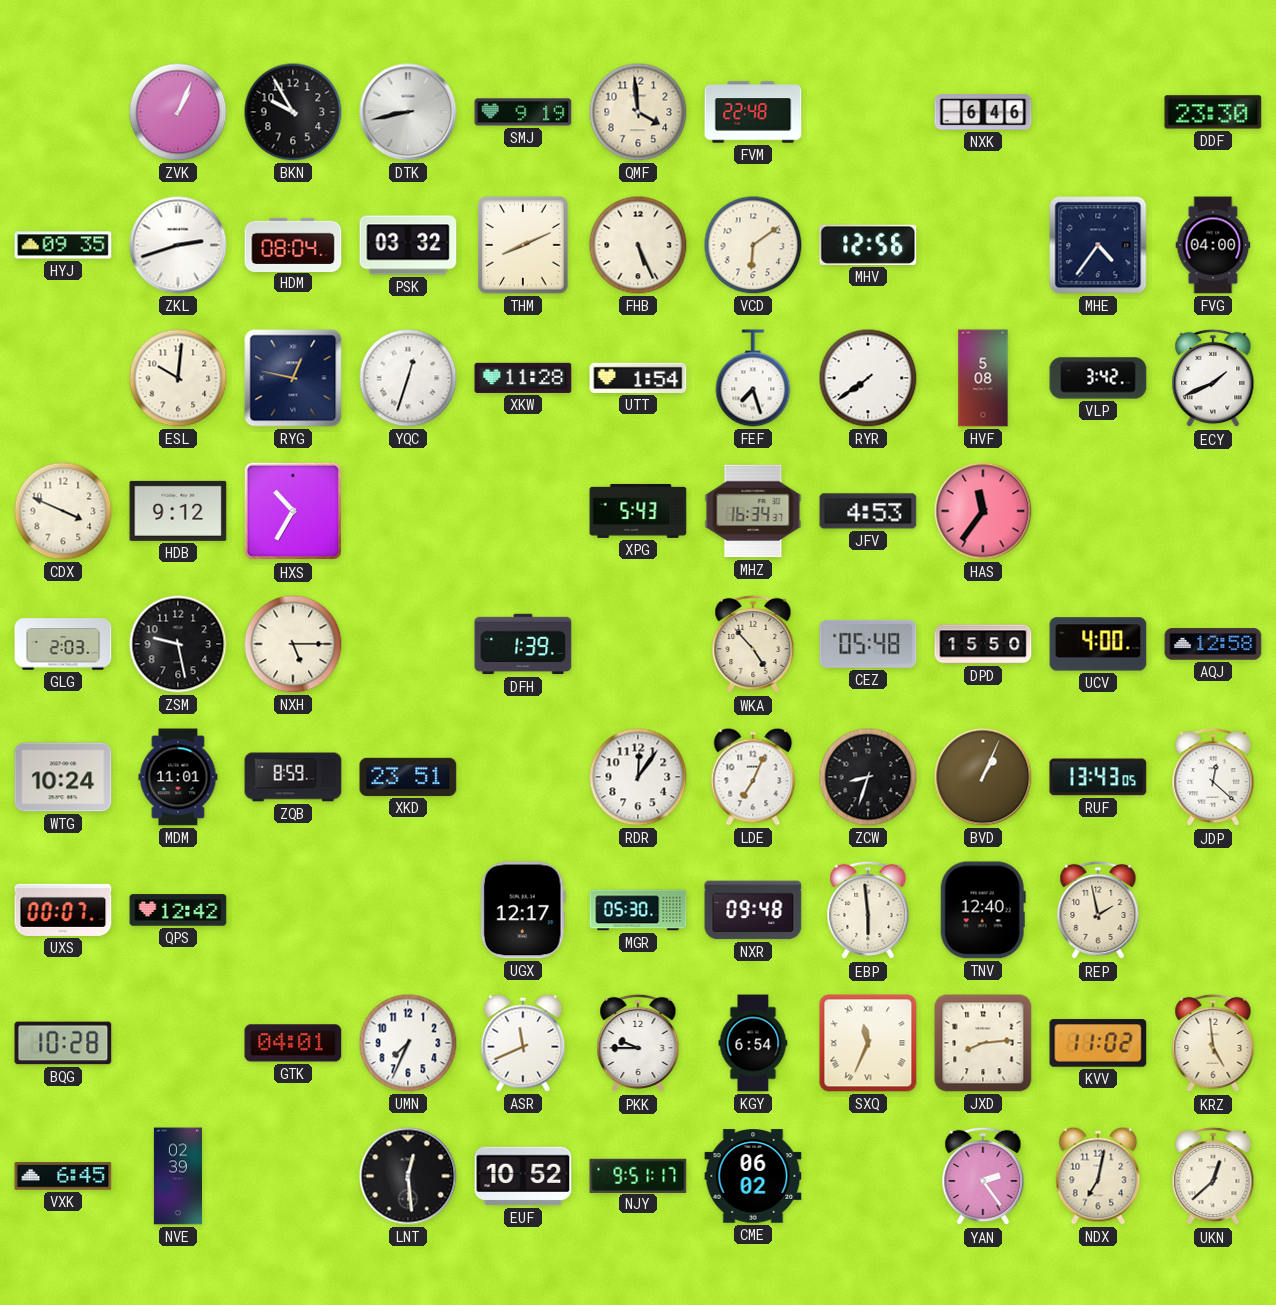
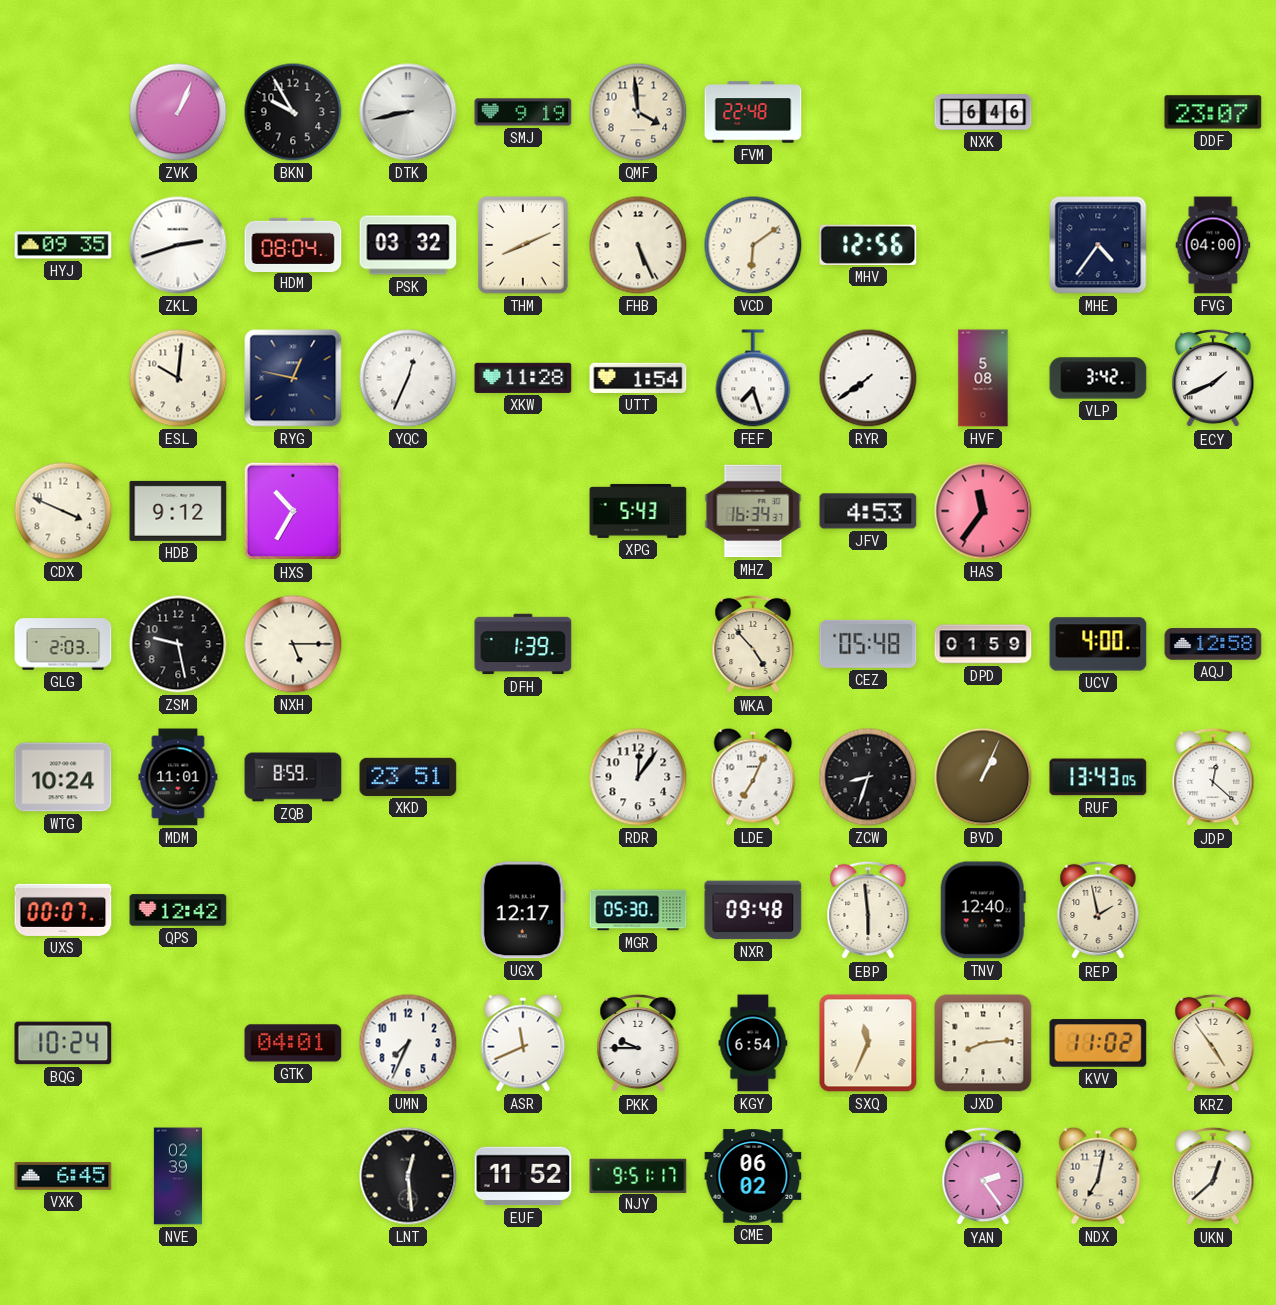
DDF: 23:30 -> 23:07
YQC: 12:33 -> 12:34
DPD: 15:50 -> 01:59
BQG: 10:28 -> 10:24
KRZ: 4:59 -> 4:54
EUF: 10:52 -> 11:52
